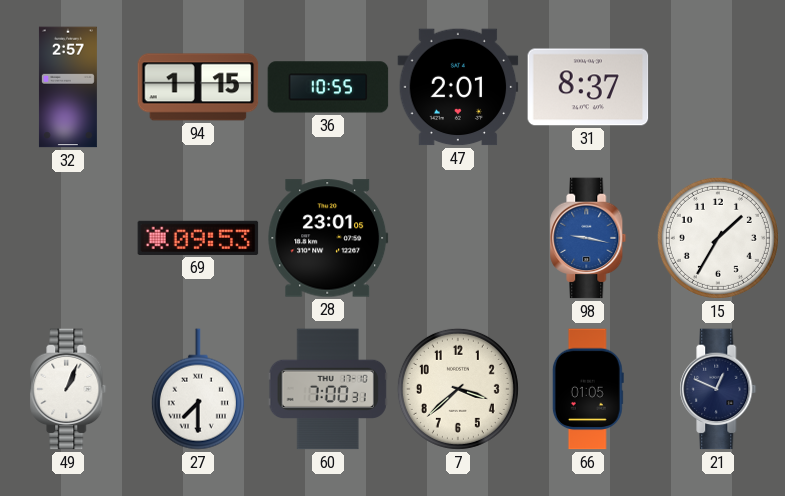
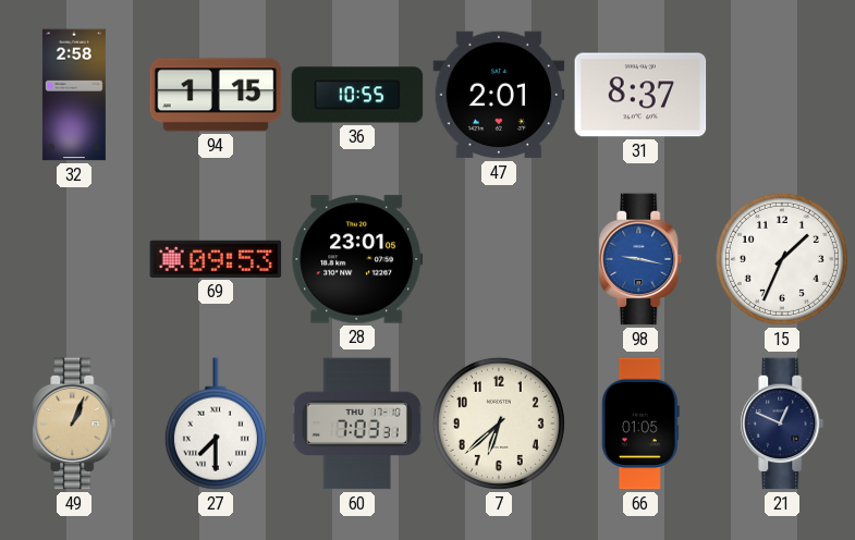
32: 2:57 -> 2:58
15: 1:35 -> 1:34
49 dial: white -> champagne
60: 7:00 -> 7:03
7: 3:38 -> 6:38
